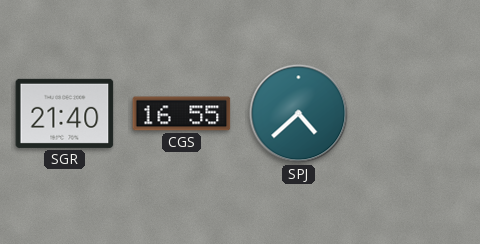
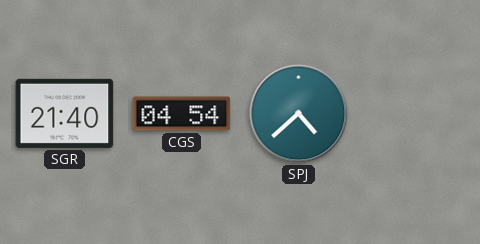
CGS: 16:55 -> 04:54
